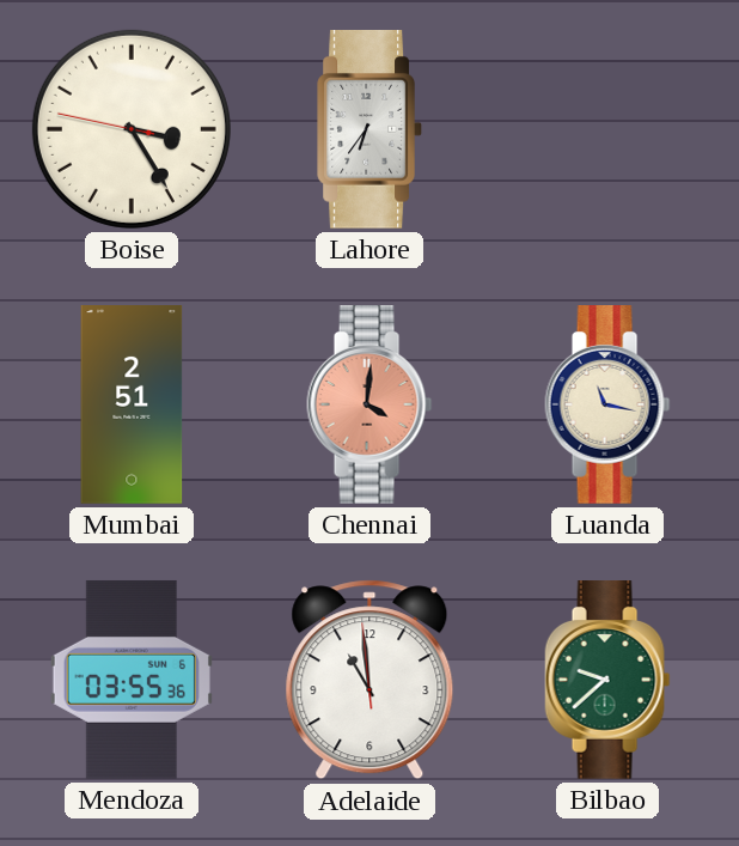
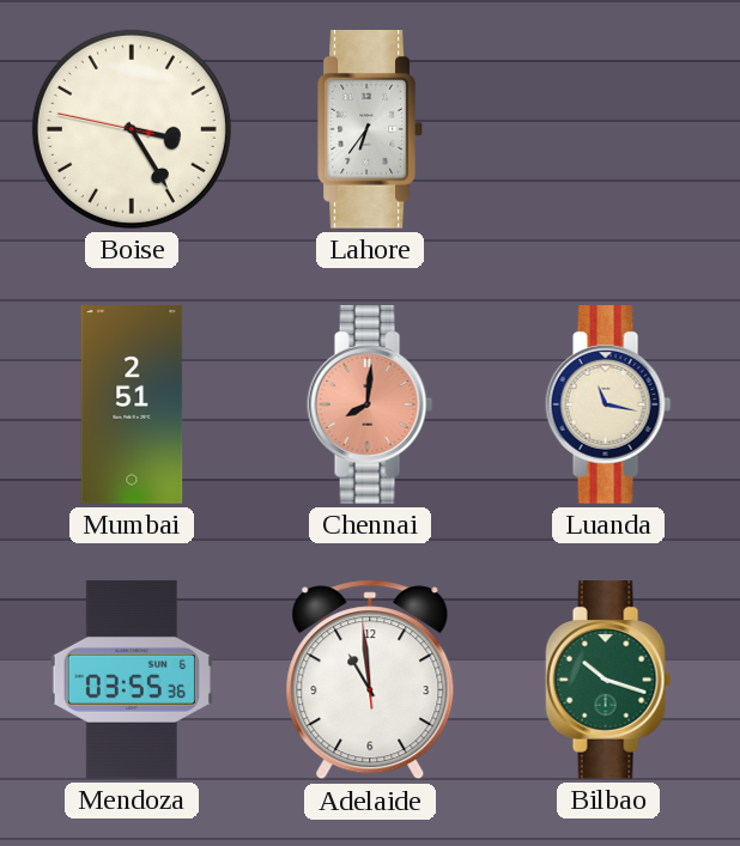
Chennai: 4:01 -> 8:01
Bilbao: 9:38 -> 10:18
